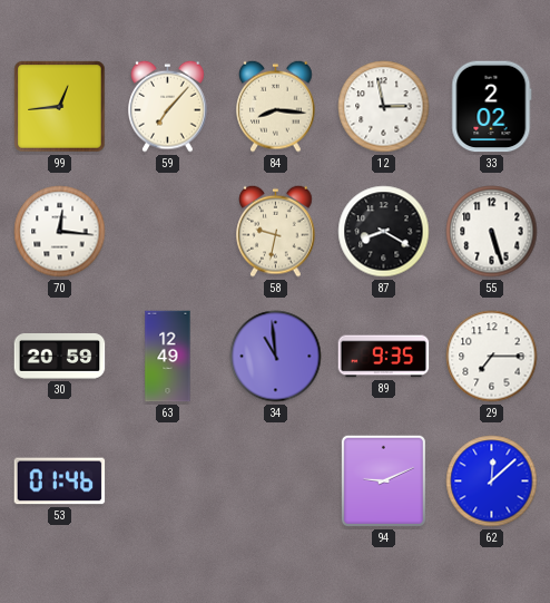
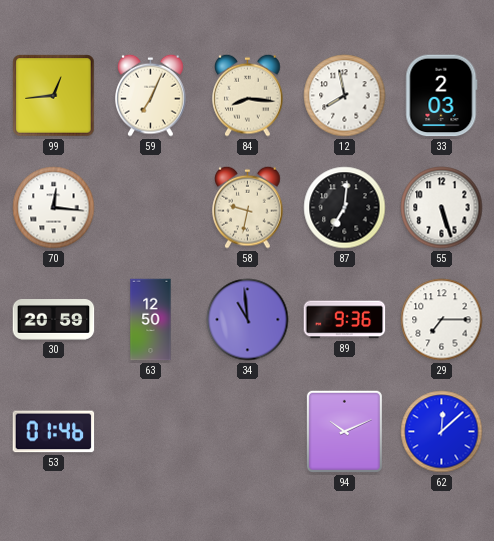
59: 7:07 -> 7:04
12: 2:58 -> 7:58
33: 2:02 -> 2:03
87: 8:20 -> 7:01
63: 12:49 -> 12:50
89: 9:35 -> 9:36
94: 9:11 -> 10:11
